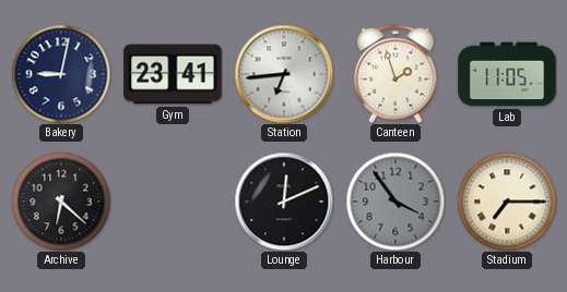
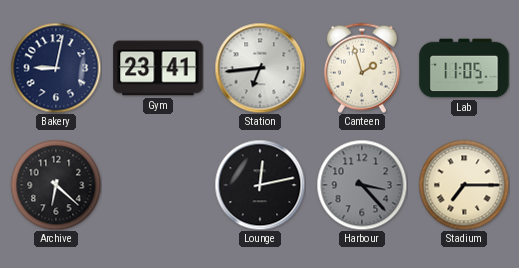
Lounge: 12:11 -> 12:13
Harbour: 3:54 -> 3:23
